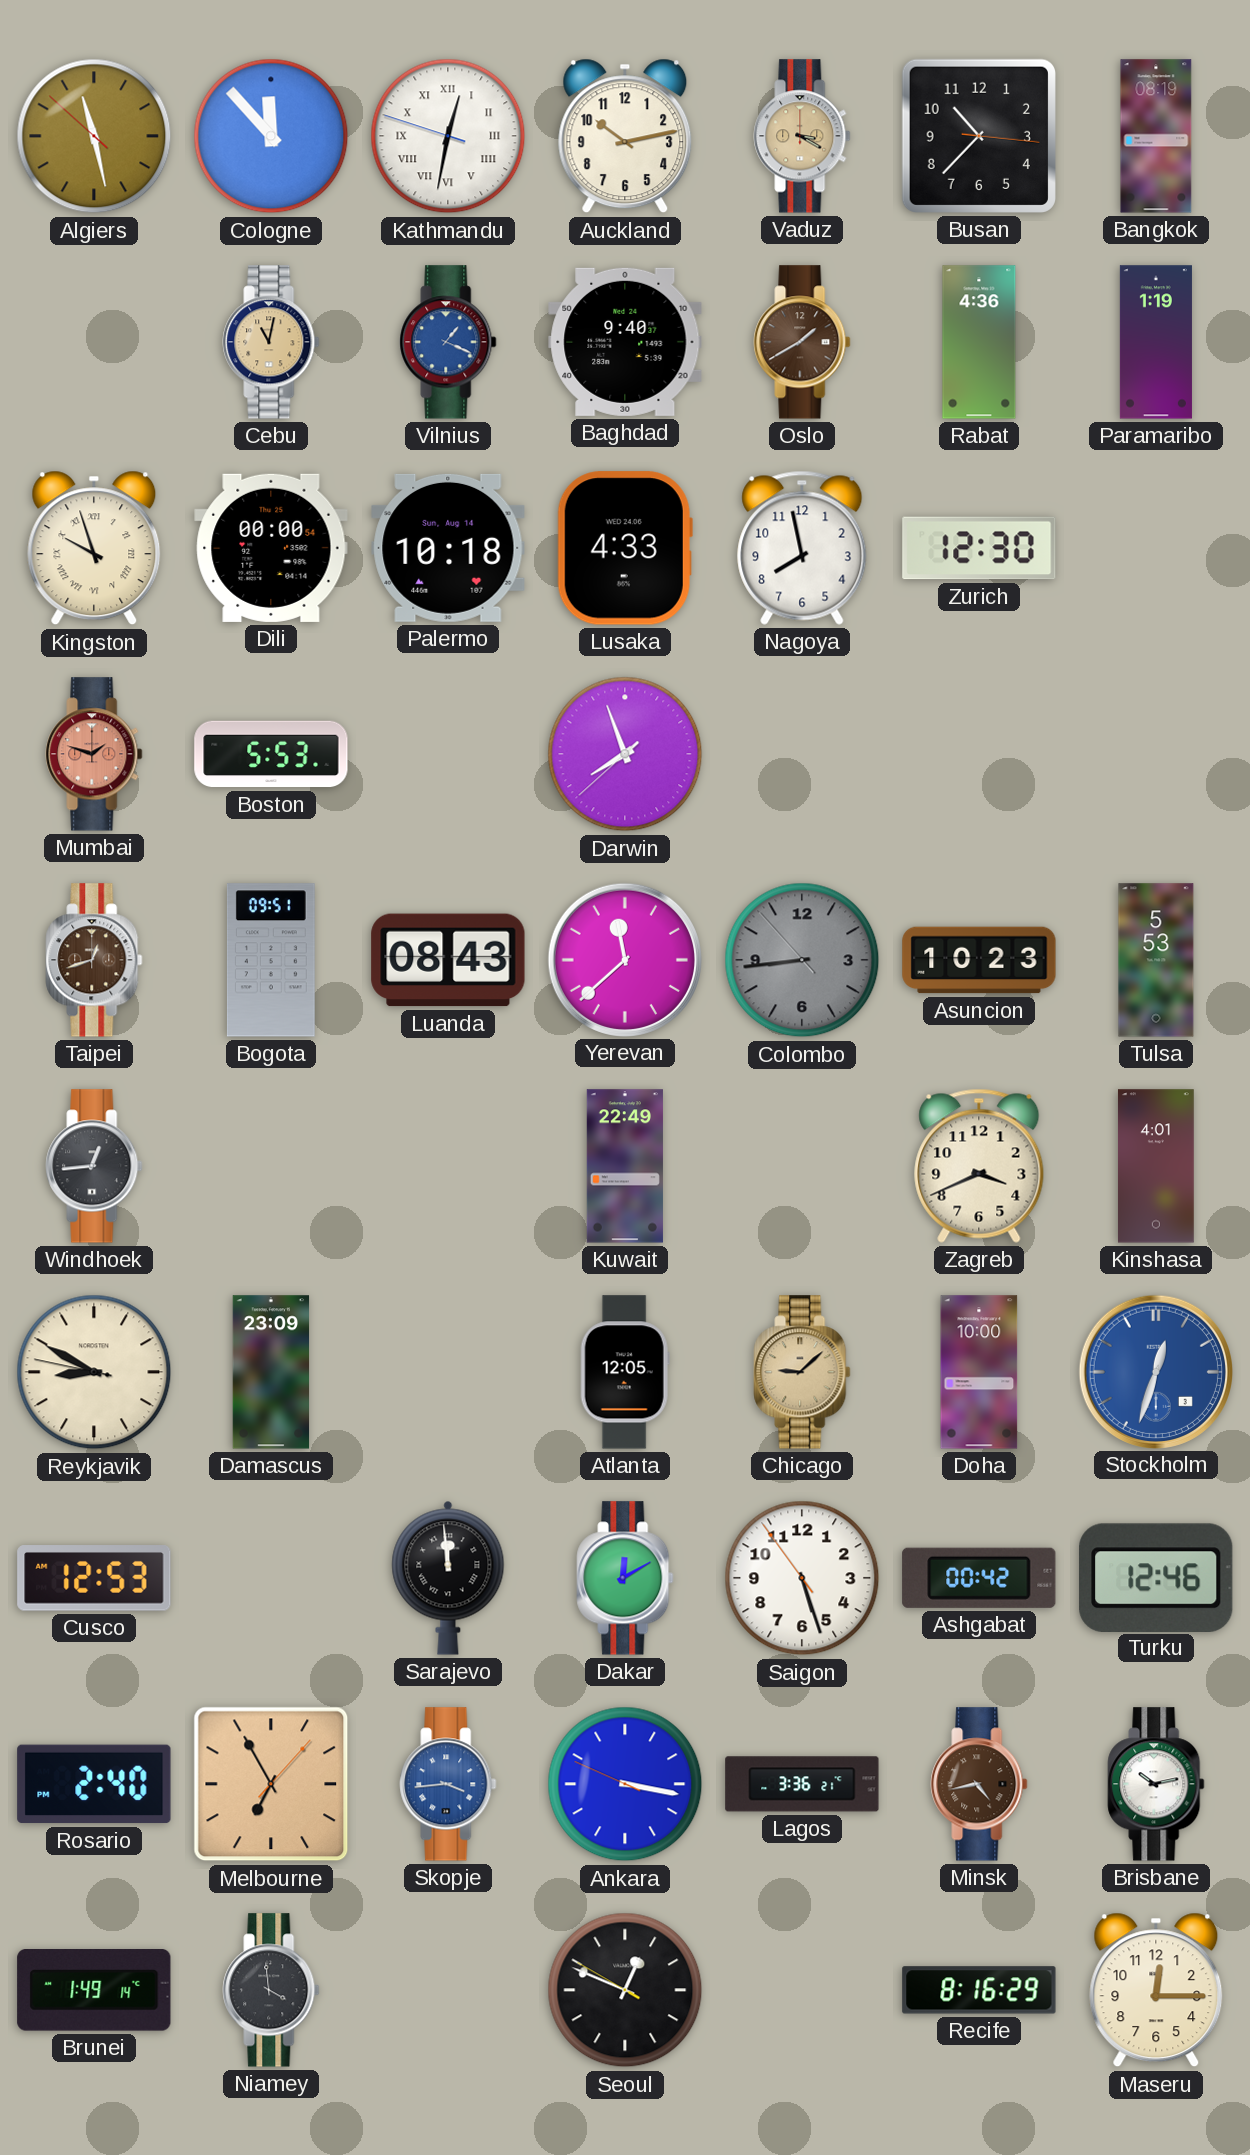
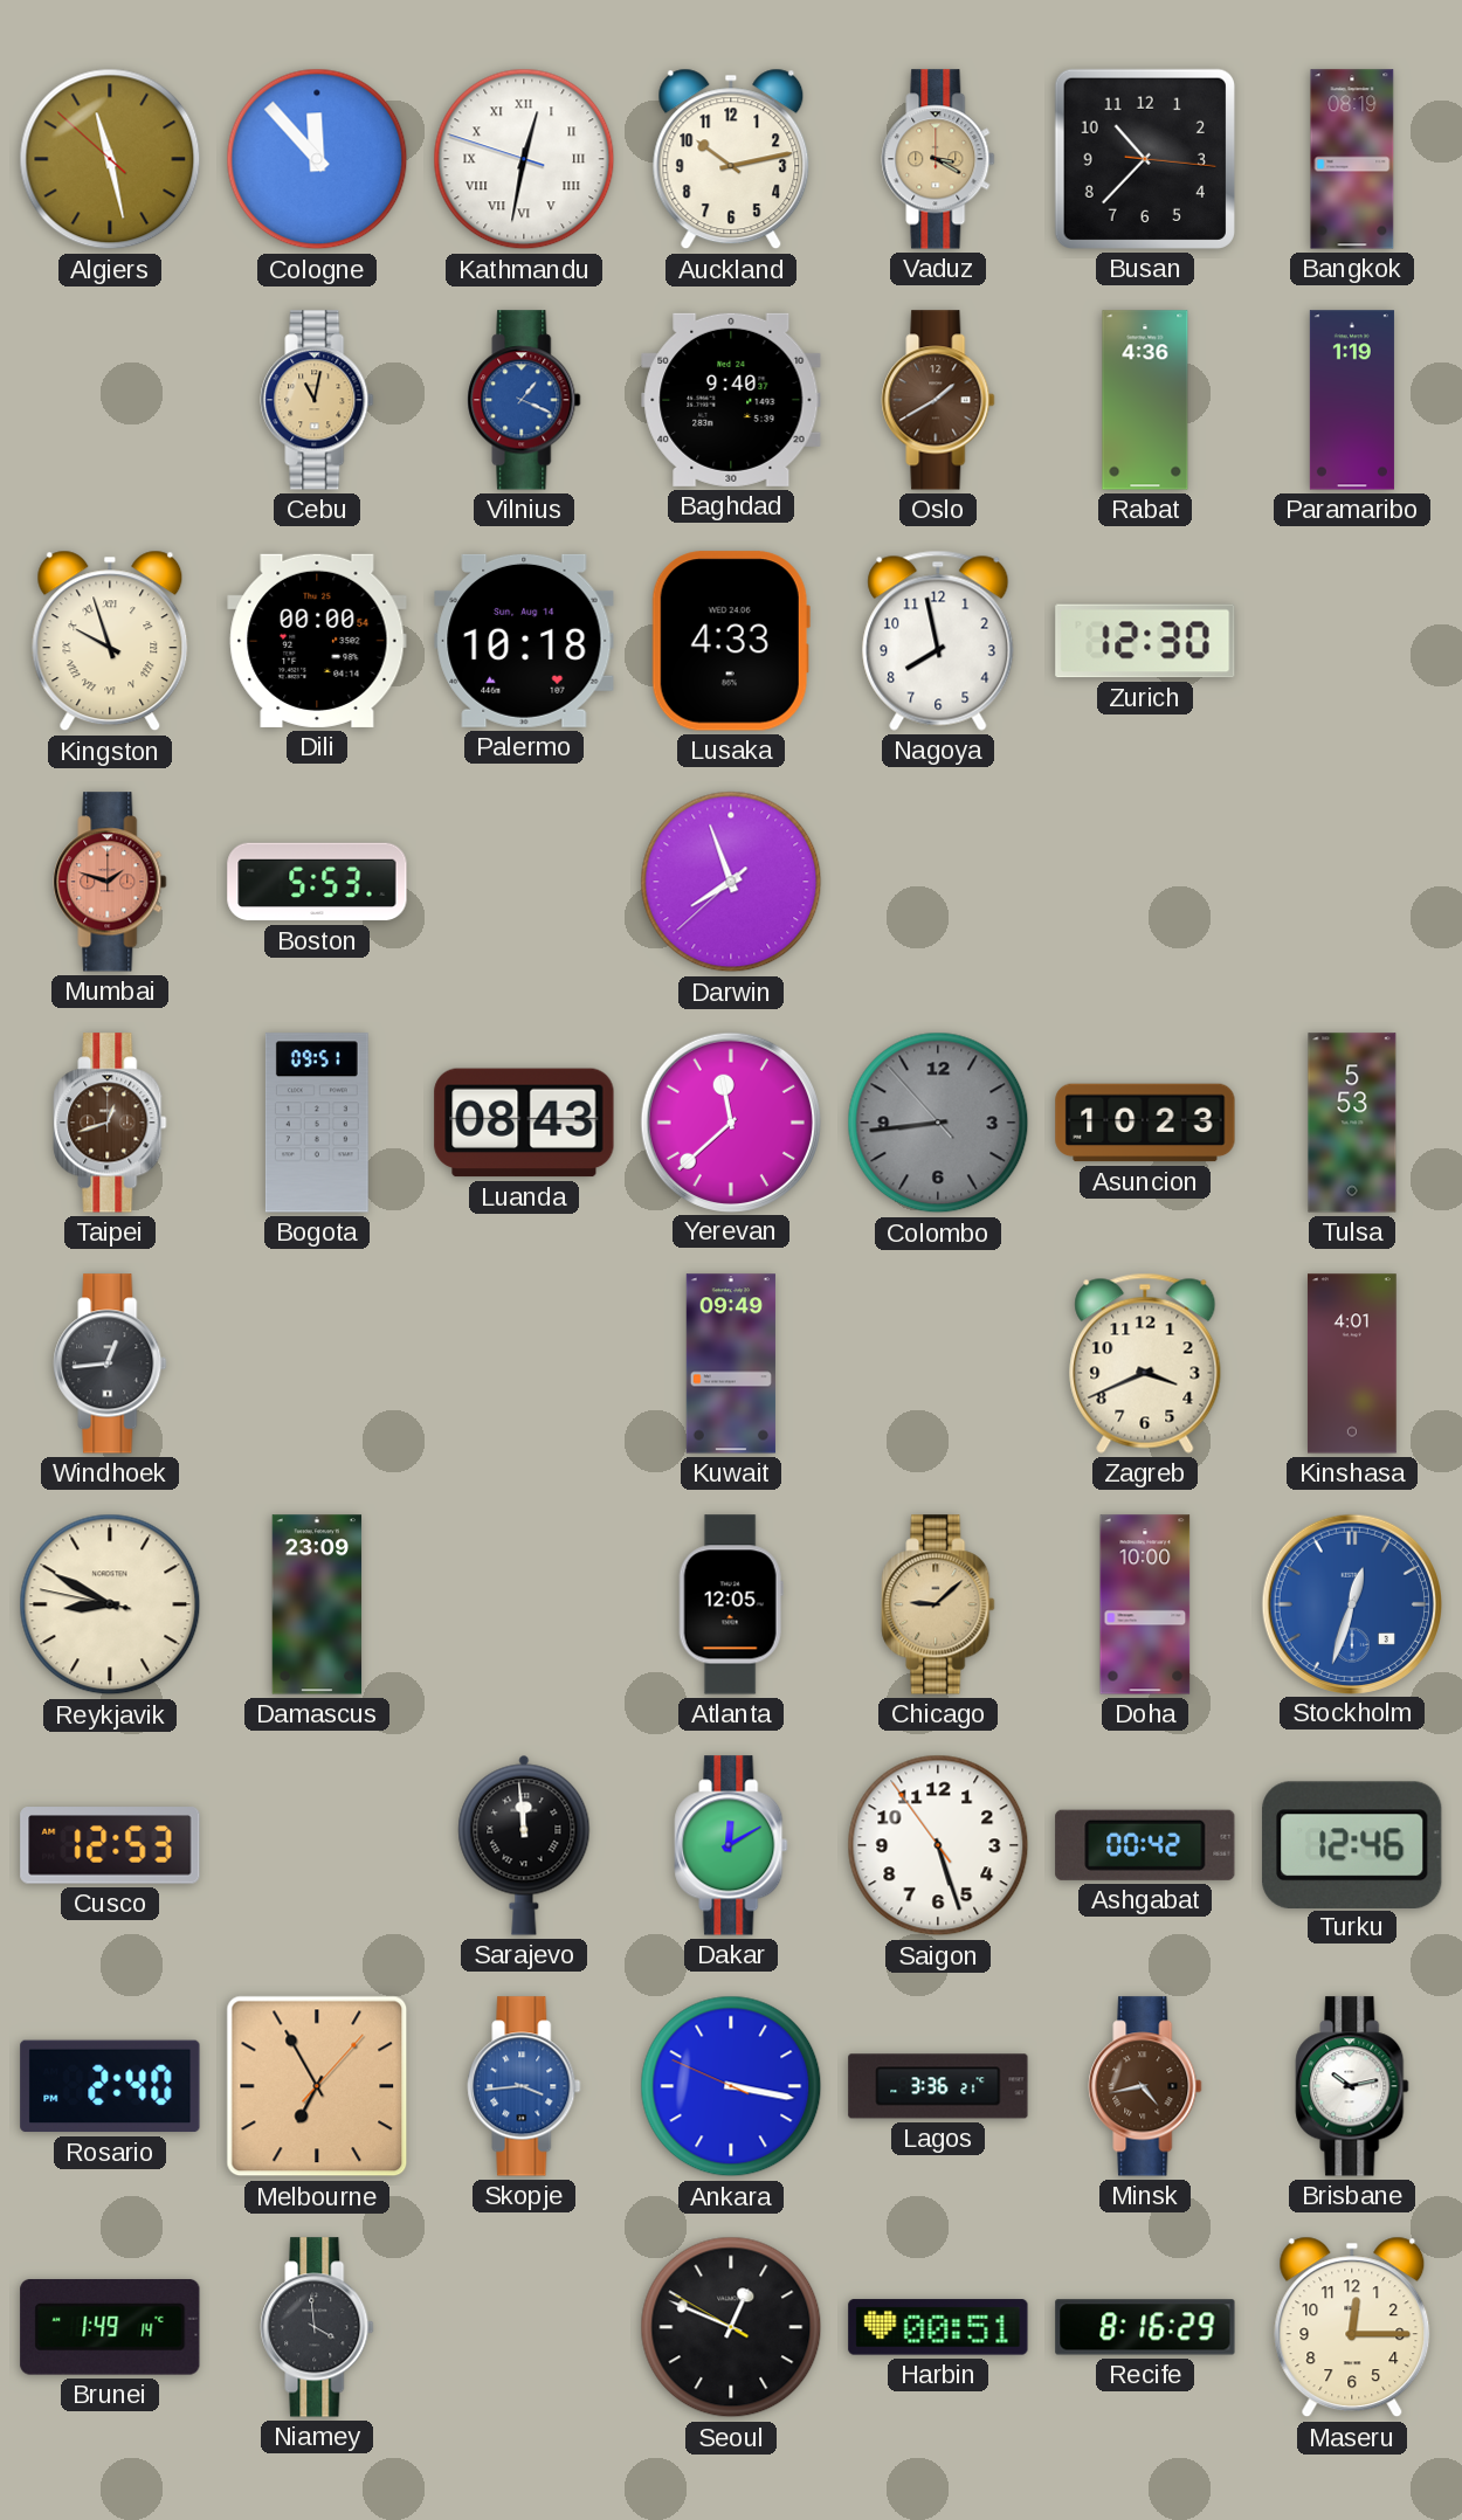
Kuwait: 22:49 -> 09:49
Harbin: none -> 00:51
